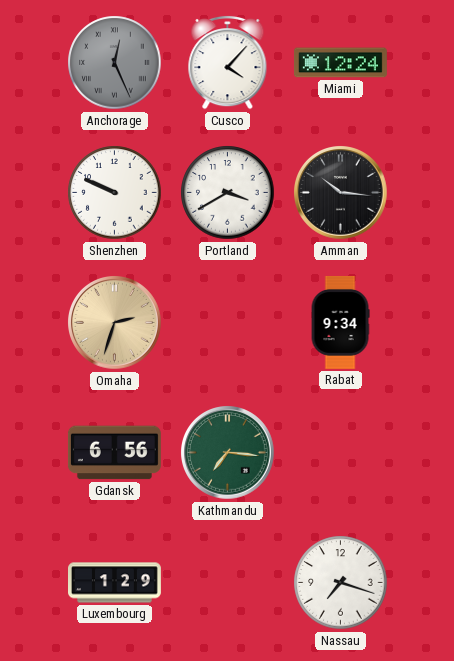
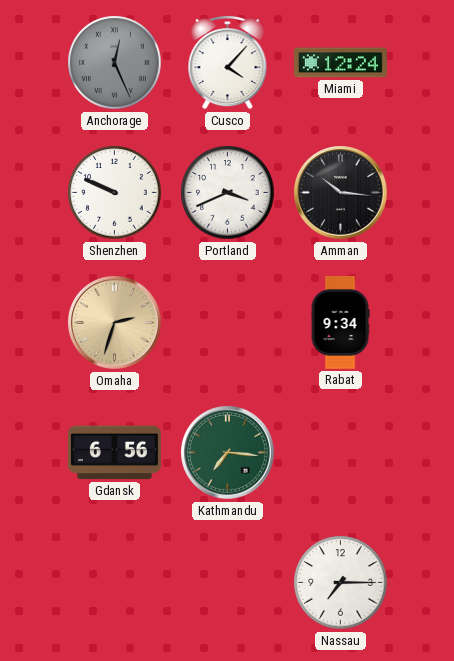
Portland: 3:40 -> 3:41
Luxembourg: 1:29 -> none
Nassau: 7:18 -> 7:15
